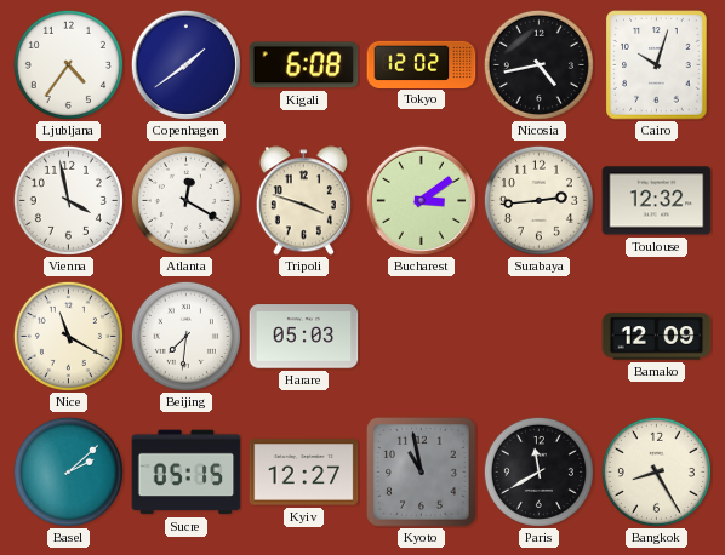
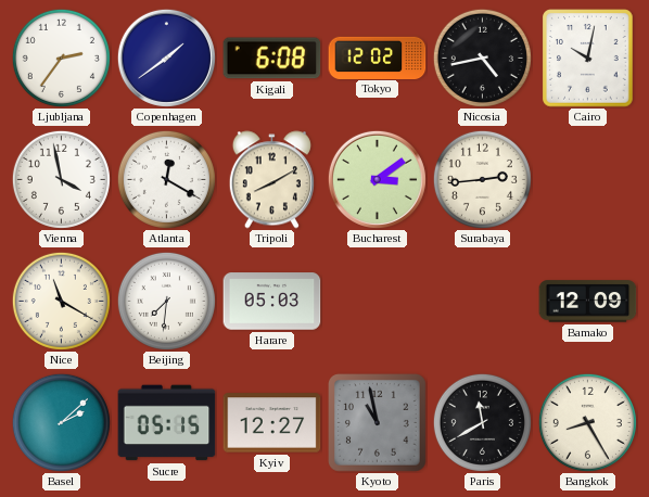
Ljubljana: 4:36 -> 2:36
Cairo: 10:03 -> 10:02
Tripoli: 3:48 -> 8:10
Toulouse: 12:32 -> none
